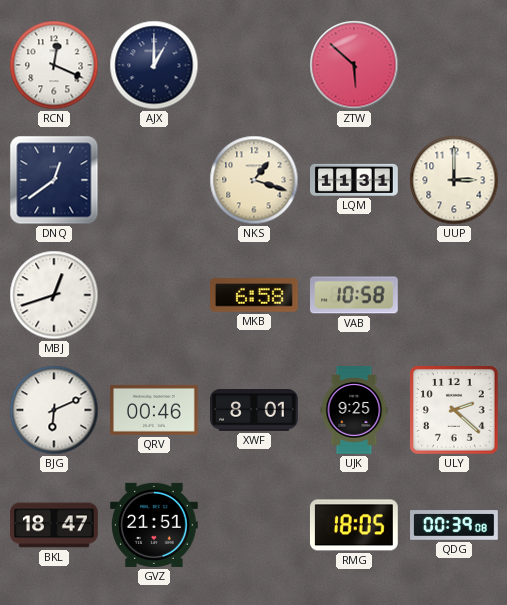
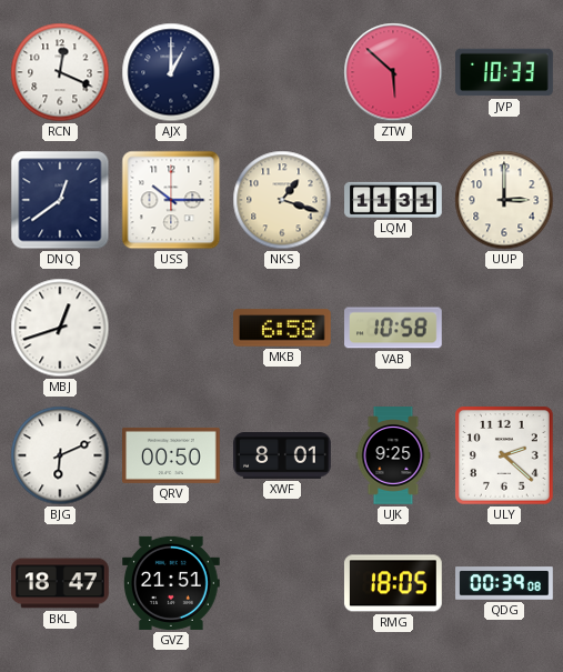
JVP: none -> 10:33
USS: none -> 10:15
QRV: 00:46 -> 00:50
